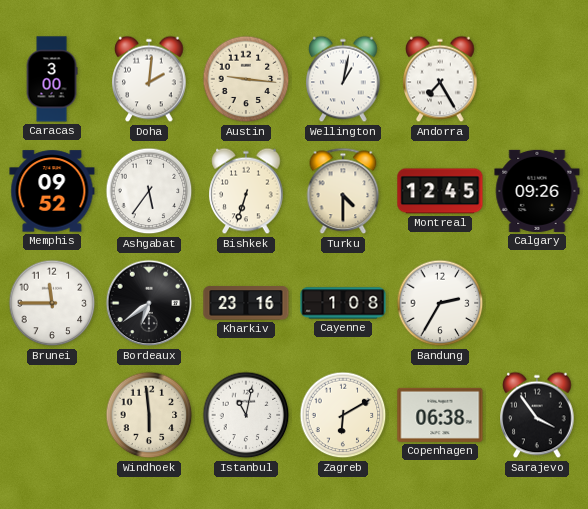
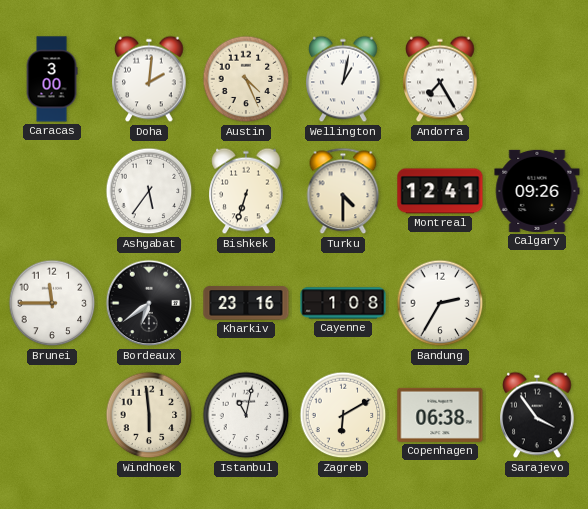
Austin: 9:16 -> 4:26
Memphis: 09:52 -> none
Montreal: 12:45 -> 12:41
